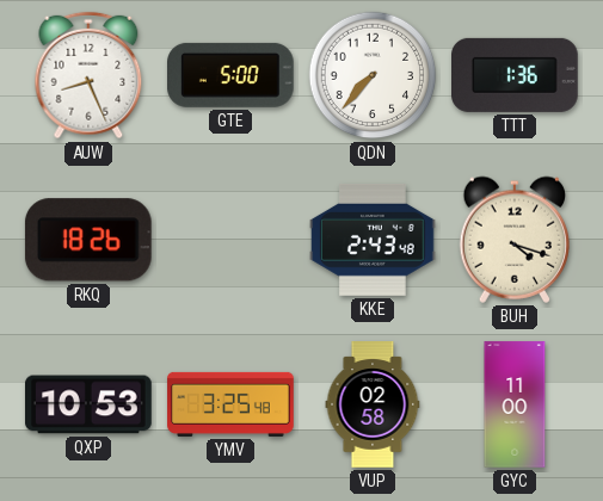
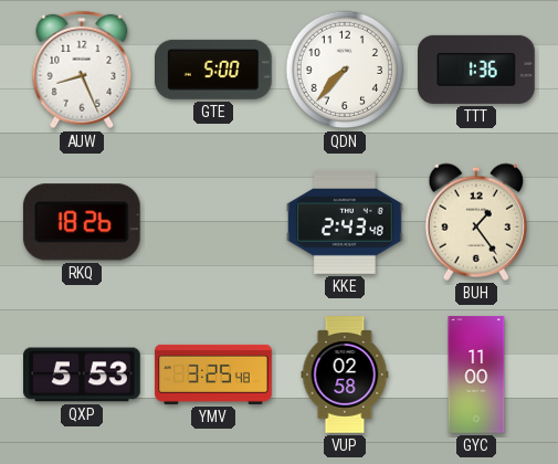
BUH: 4:18 -> 1:24
QXP: 10:53 -> 5:53
